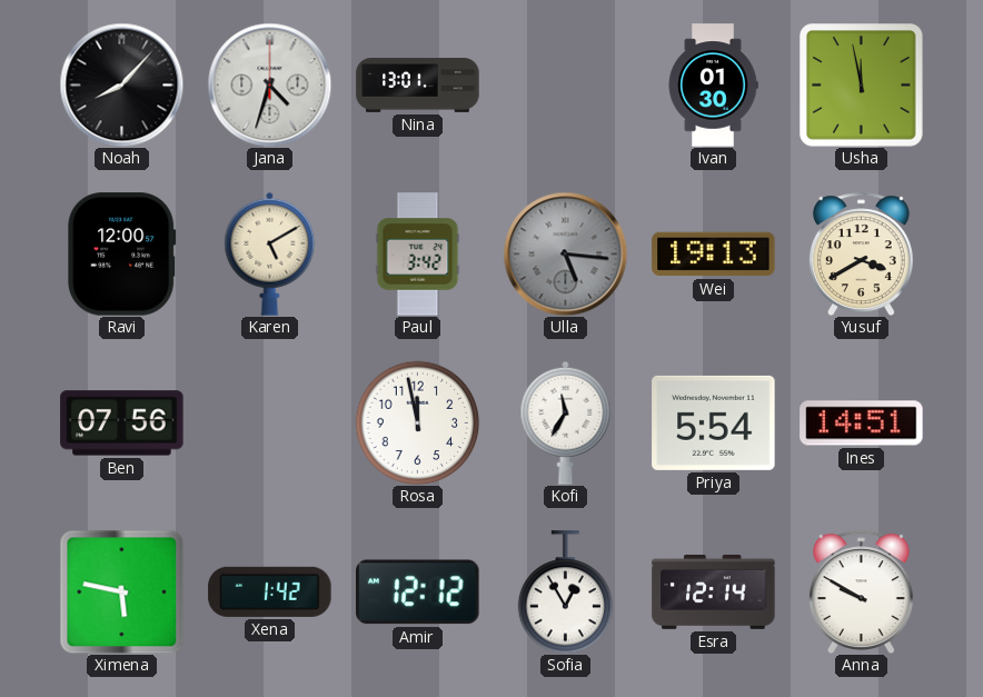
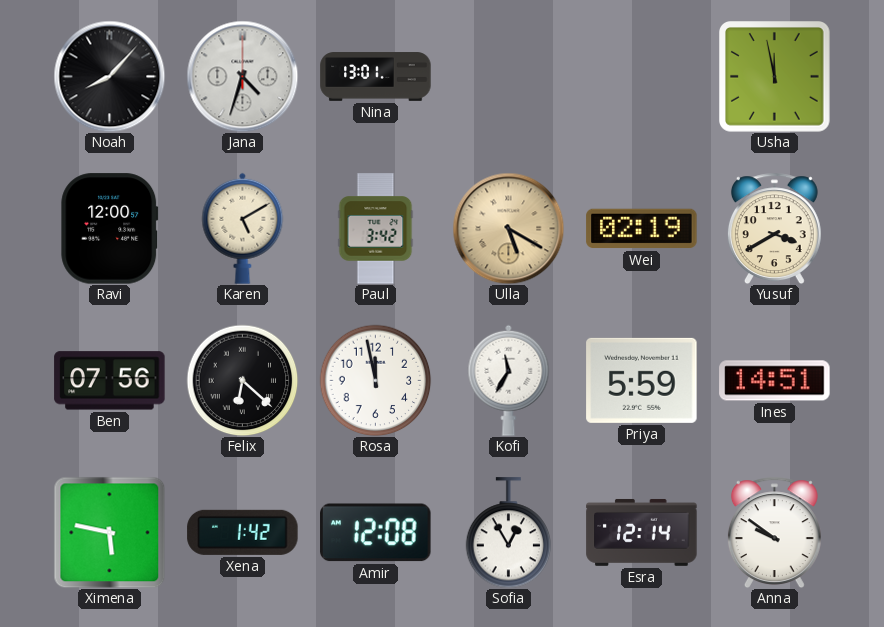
Ivan: 01:30 -> none
Ulla: 5:16 -> 5:20
Ulla dial: grey -> champagne
Wei: 19:13 -> 02:19
Felix: none -> 6:22
Priya: 5:54 -> 5:59
Amir: 12:12 -> 12:08
Anna: 9:50 -> 9:51
